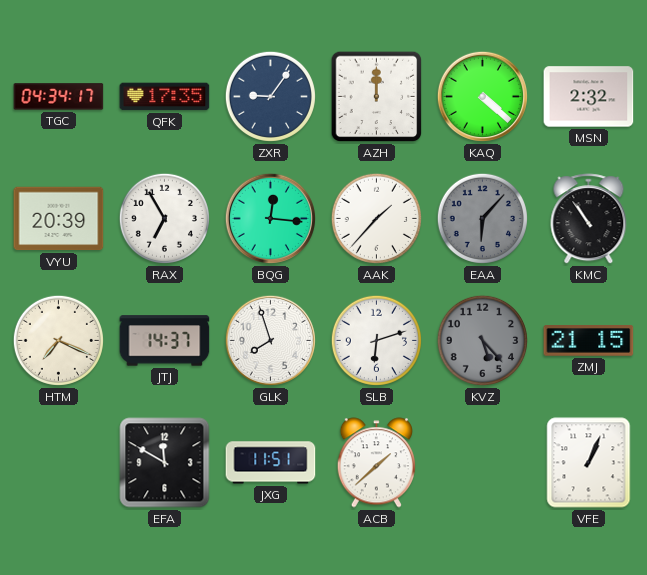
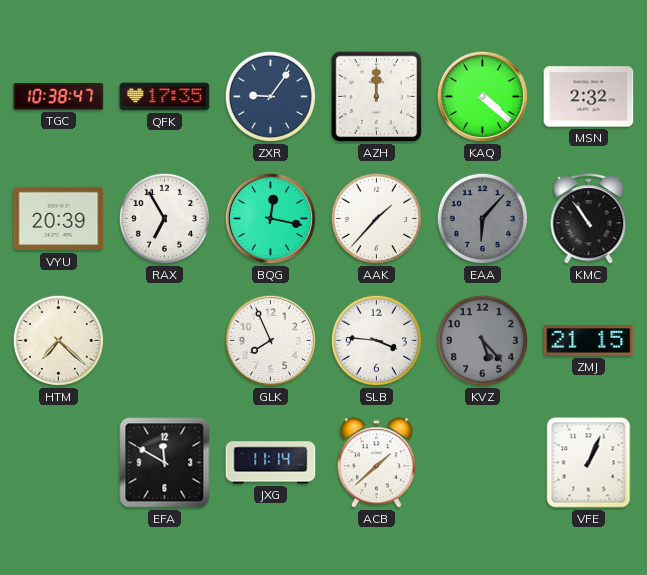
TGC: 04:34 -> 10:38
BQG: 12:16 -> 12:17
HTM: 7:19 -> 7:22
JTJ: 14:37 -> none
GLK: 7:57 -> 7:56
SLB: 6:12 -> 3:46
JXG: 11:51 -> 11:14
